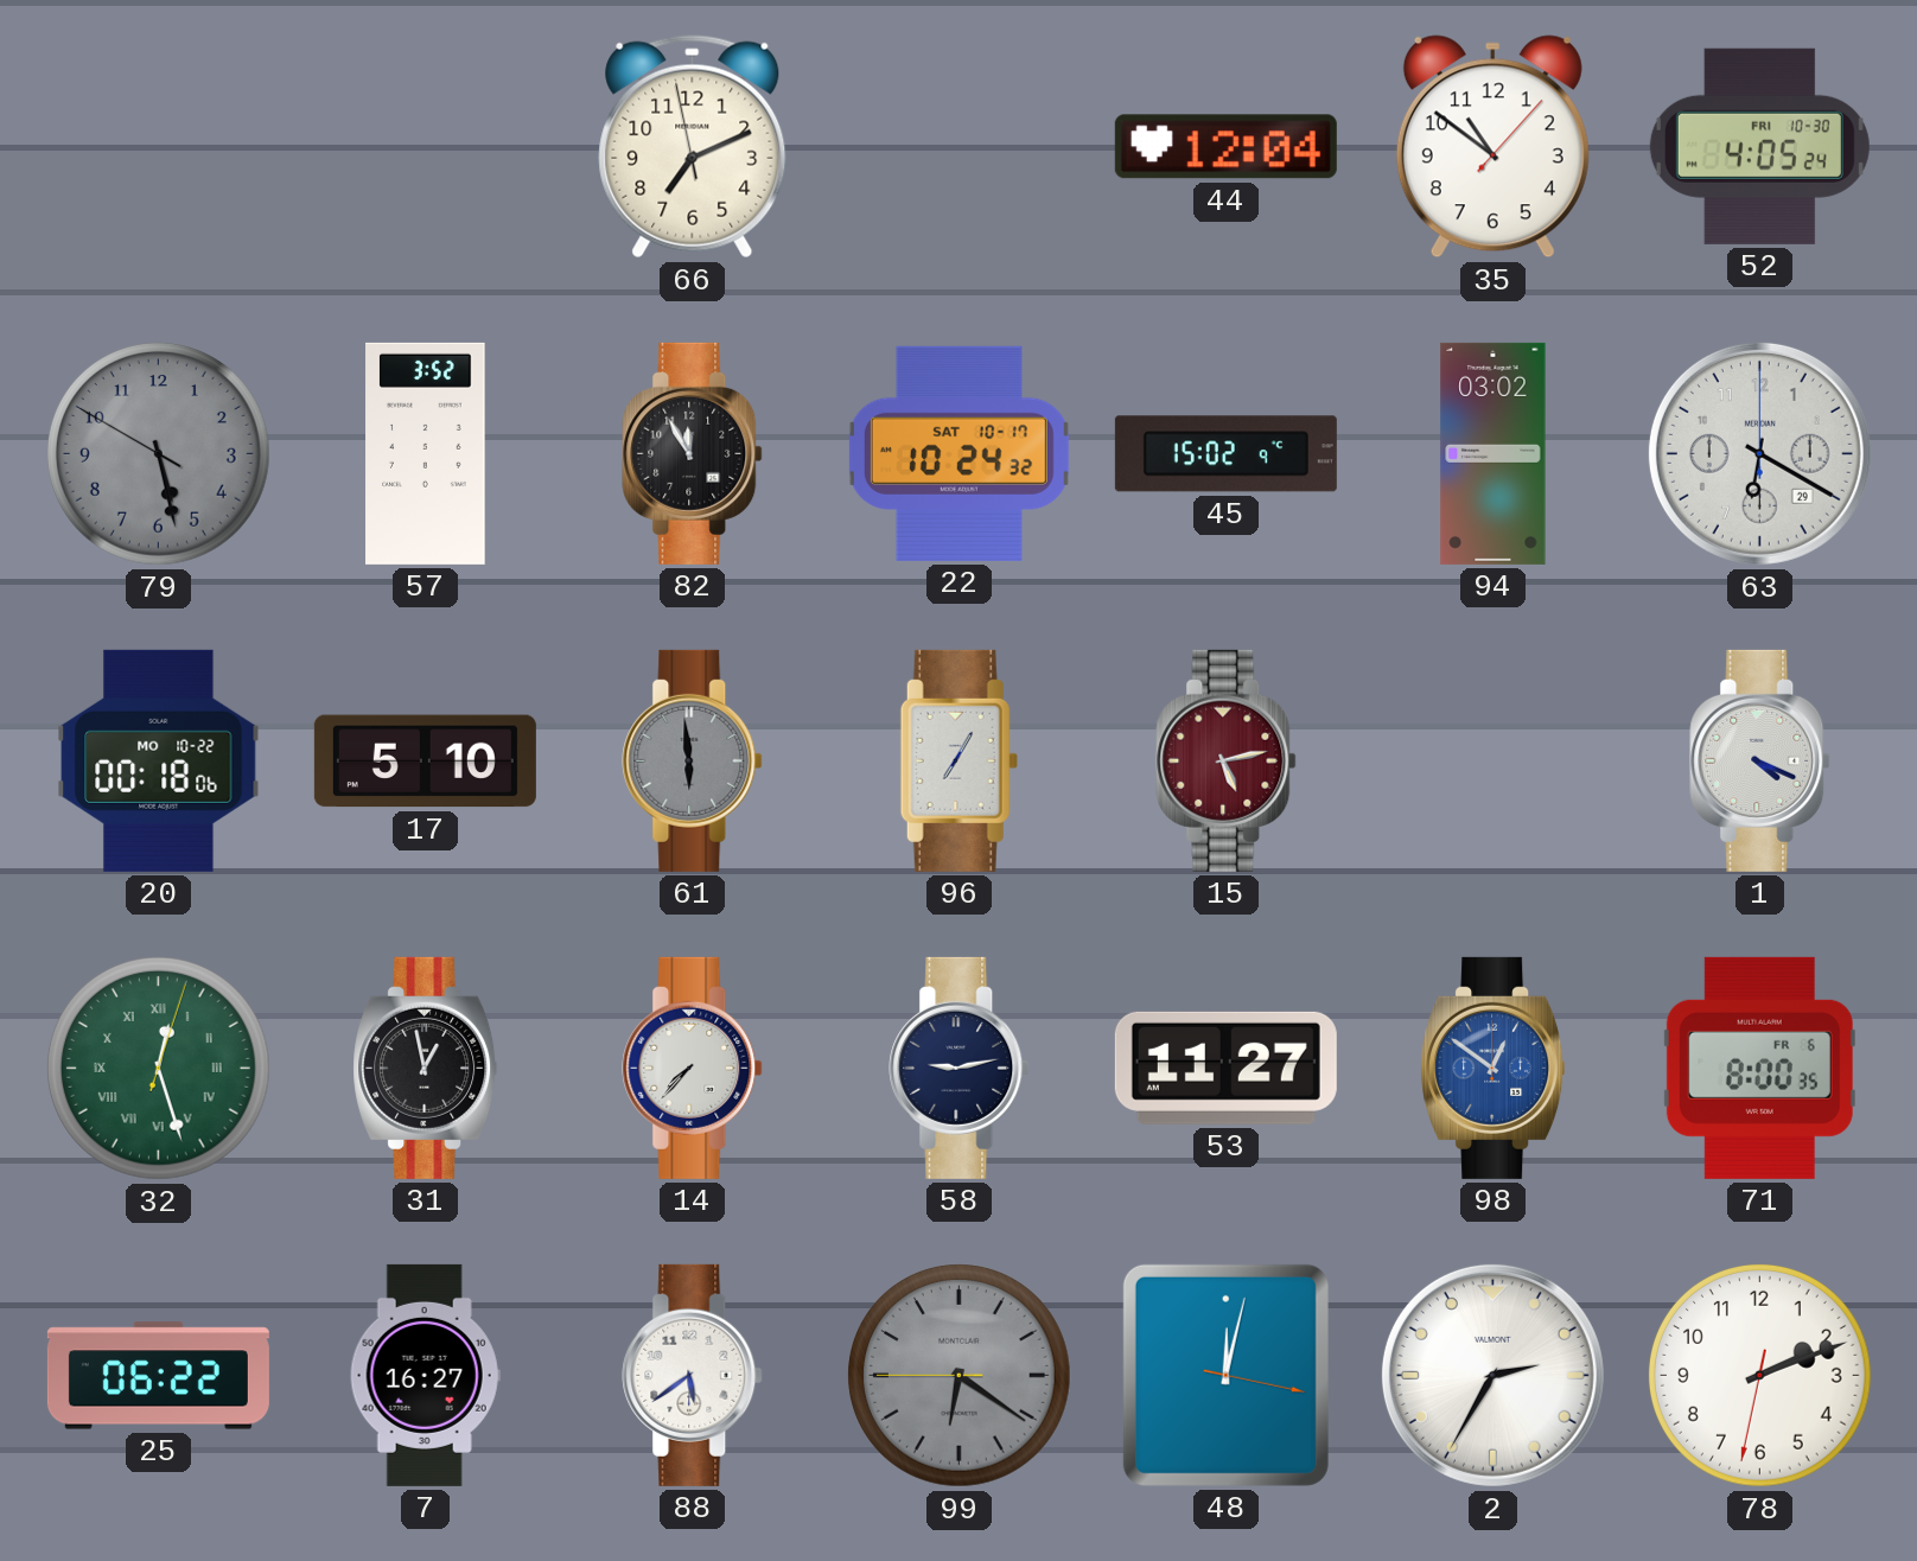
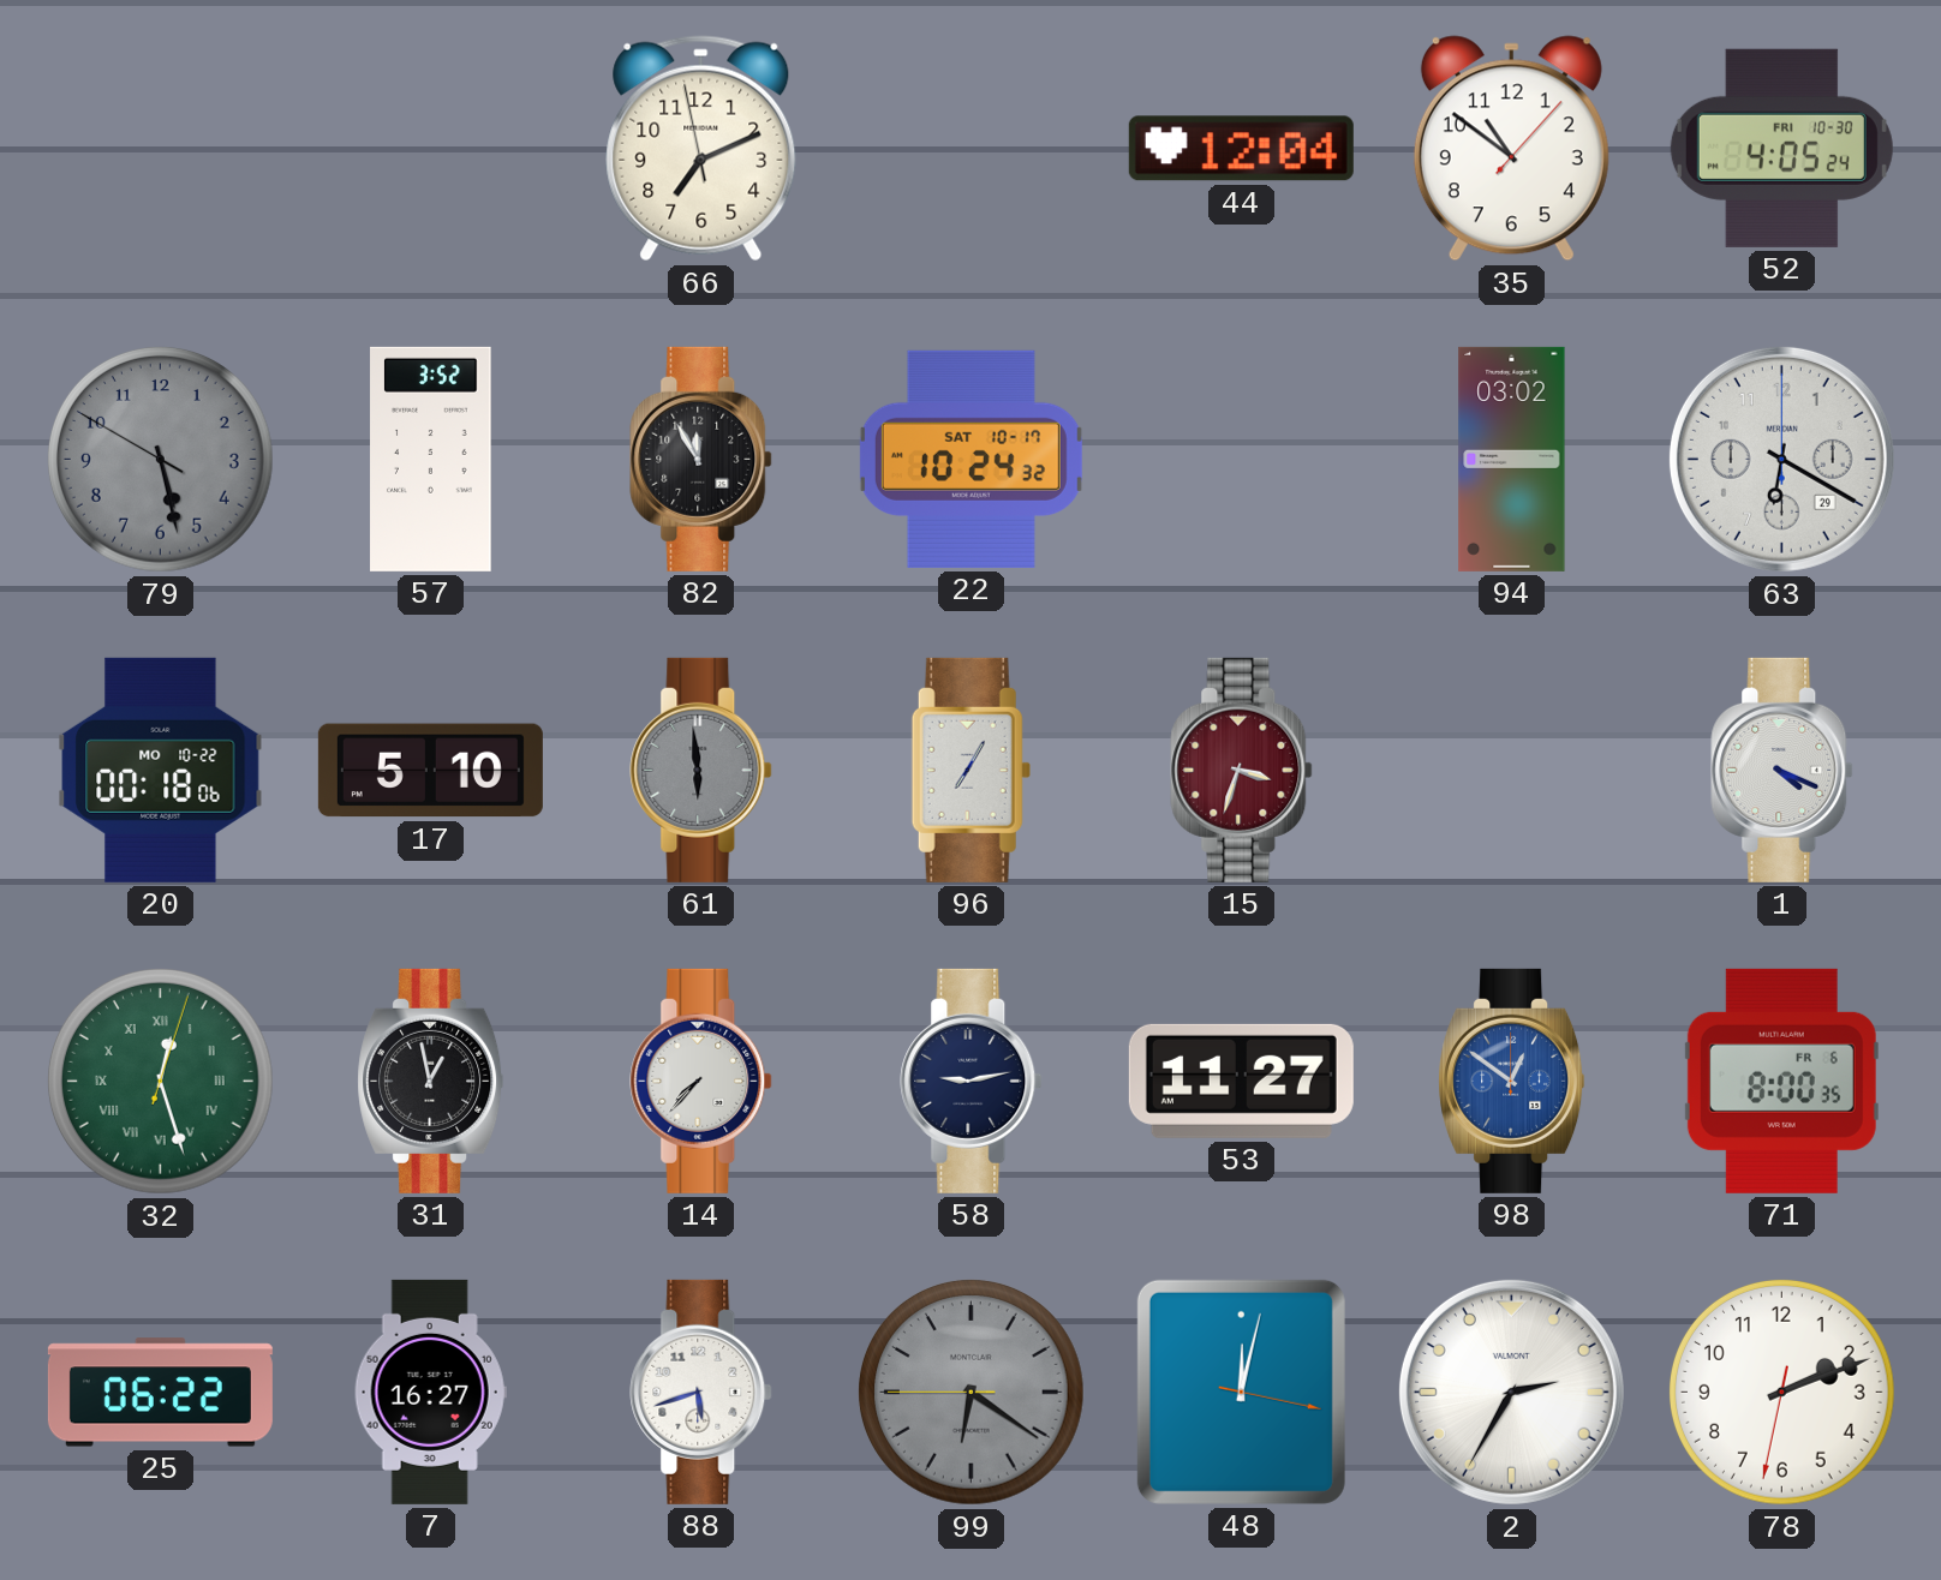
45: 15:02 -> none
15: 5:13 -> 3:33
88: 5:39 -> 5:42
